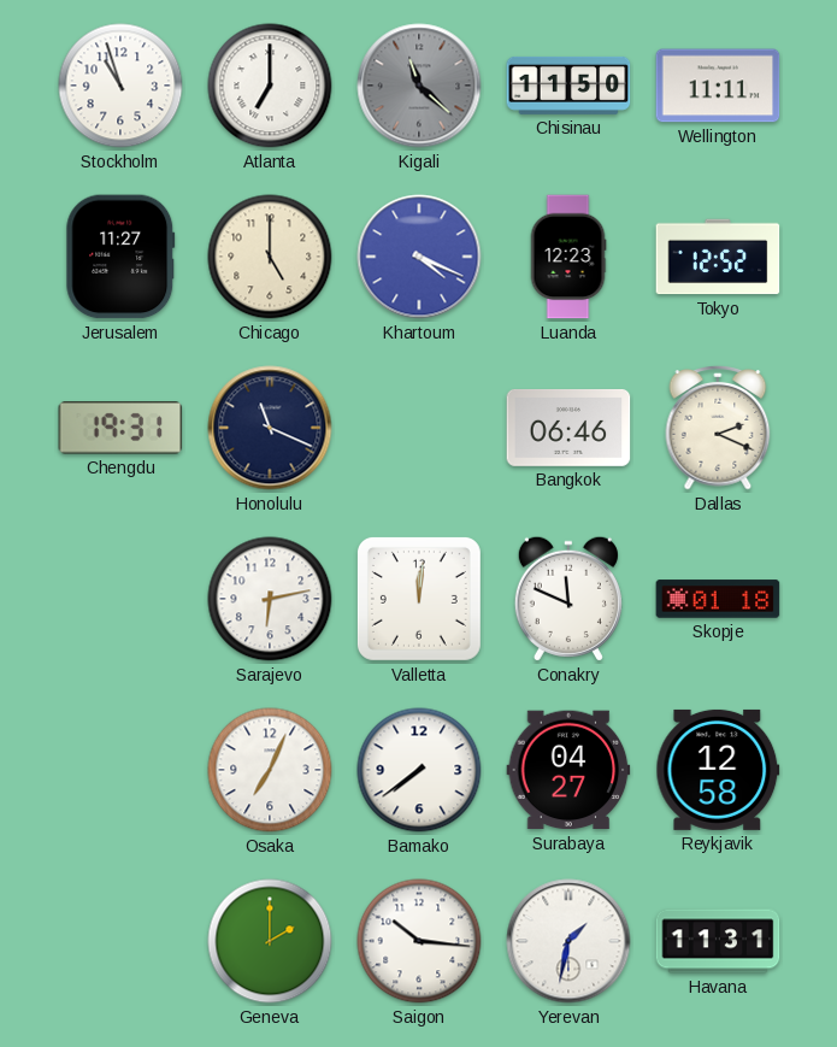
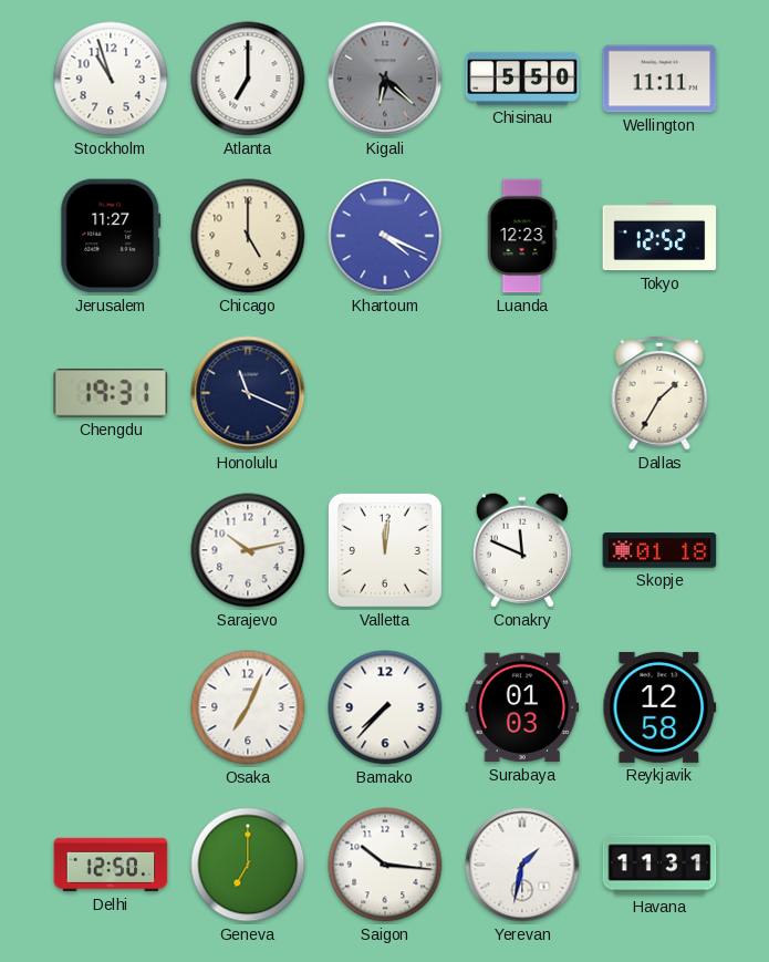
Kigali: 11:22 -> 6:22
Chisinau: 11:50 -> 5:50
Bangkok: 06:46 -> none
Dallas: 2:19 -> 1:35
Sarajevo: 6:13 -> 10:13
Bamako: 7:39 -> 7:37
Surabaya: 04:27 -> 01:03
Delhi: none -> 12:50
Geneva: 2:00 -> 7:00
